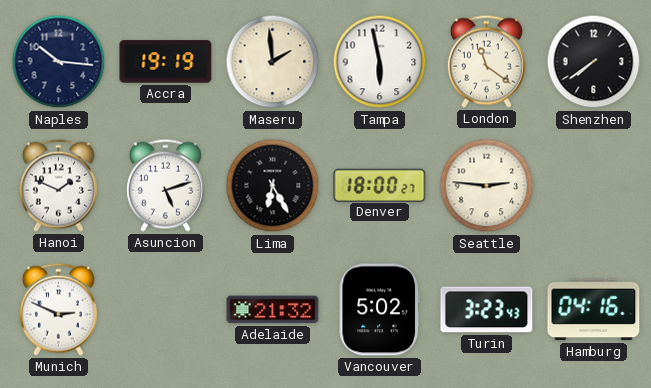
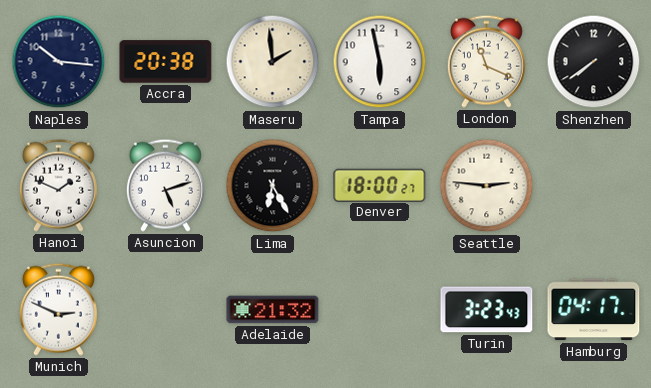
Accra: 19:19 -> 20:38
London: 11:21 -> 11:19
Vancouver: 5:02 -> none
Hamburg: 04:16 -> 04:17
